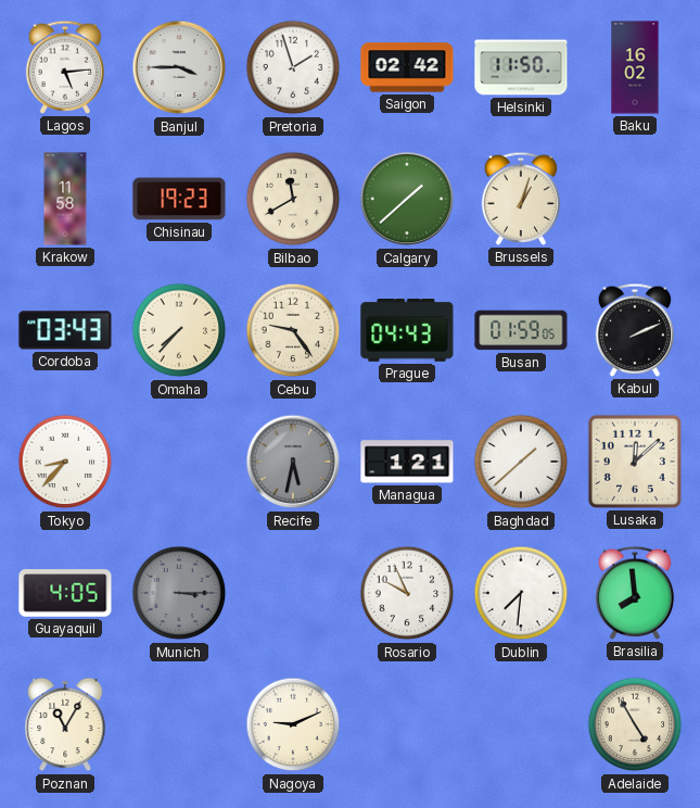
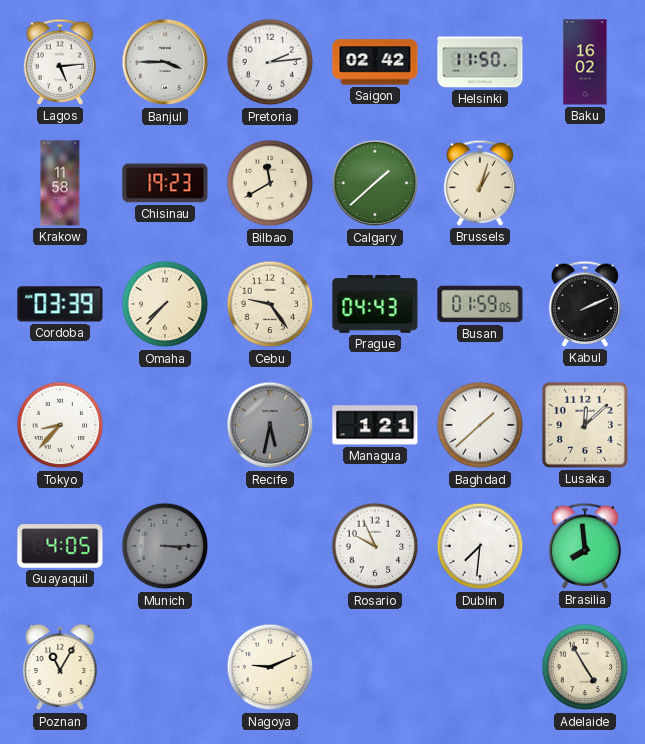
Pretoria: 1:57 -> 2:14
Cordoba: 03:43 -> 03:39
